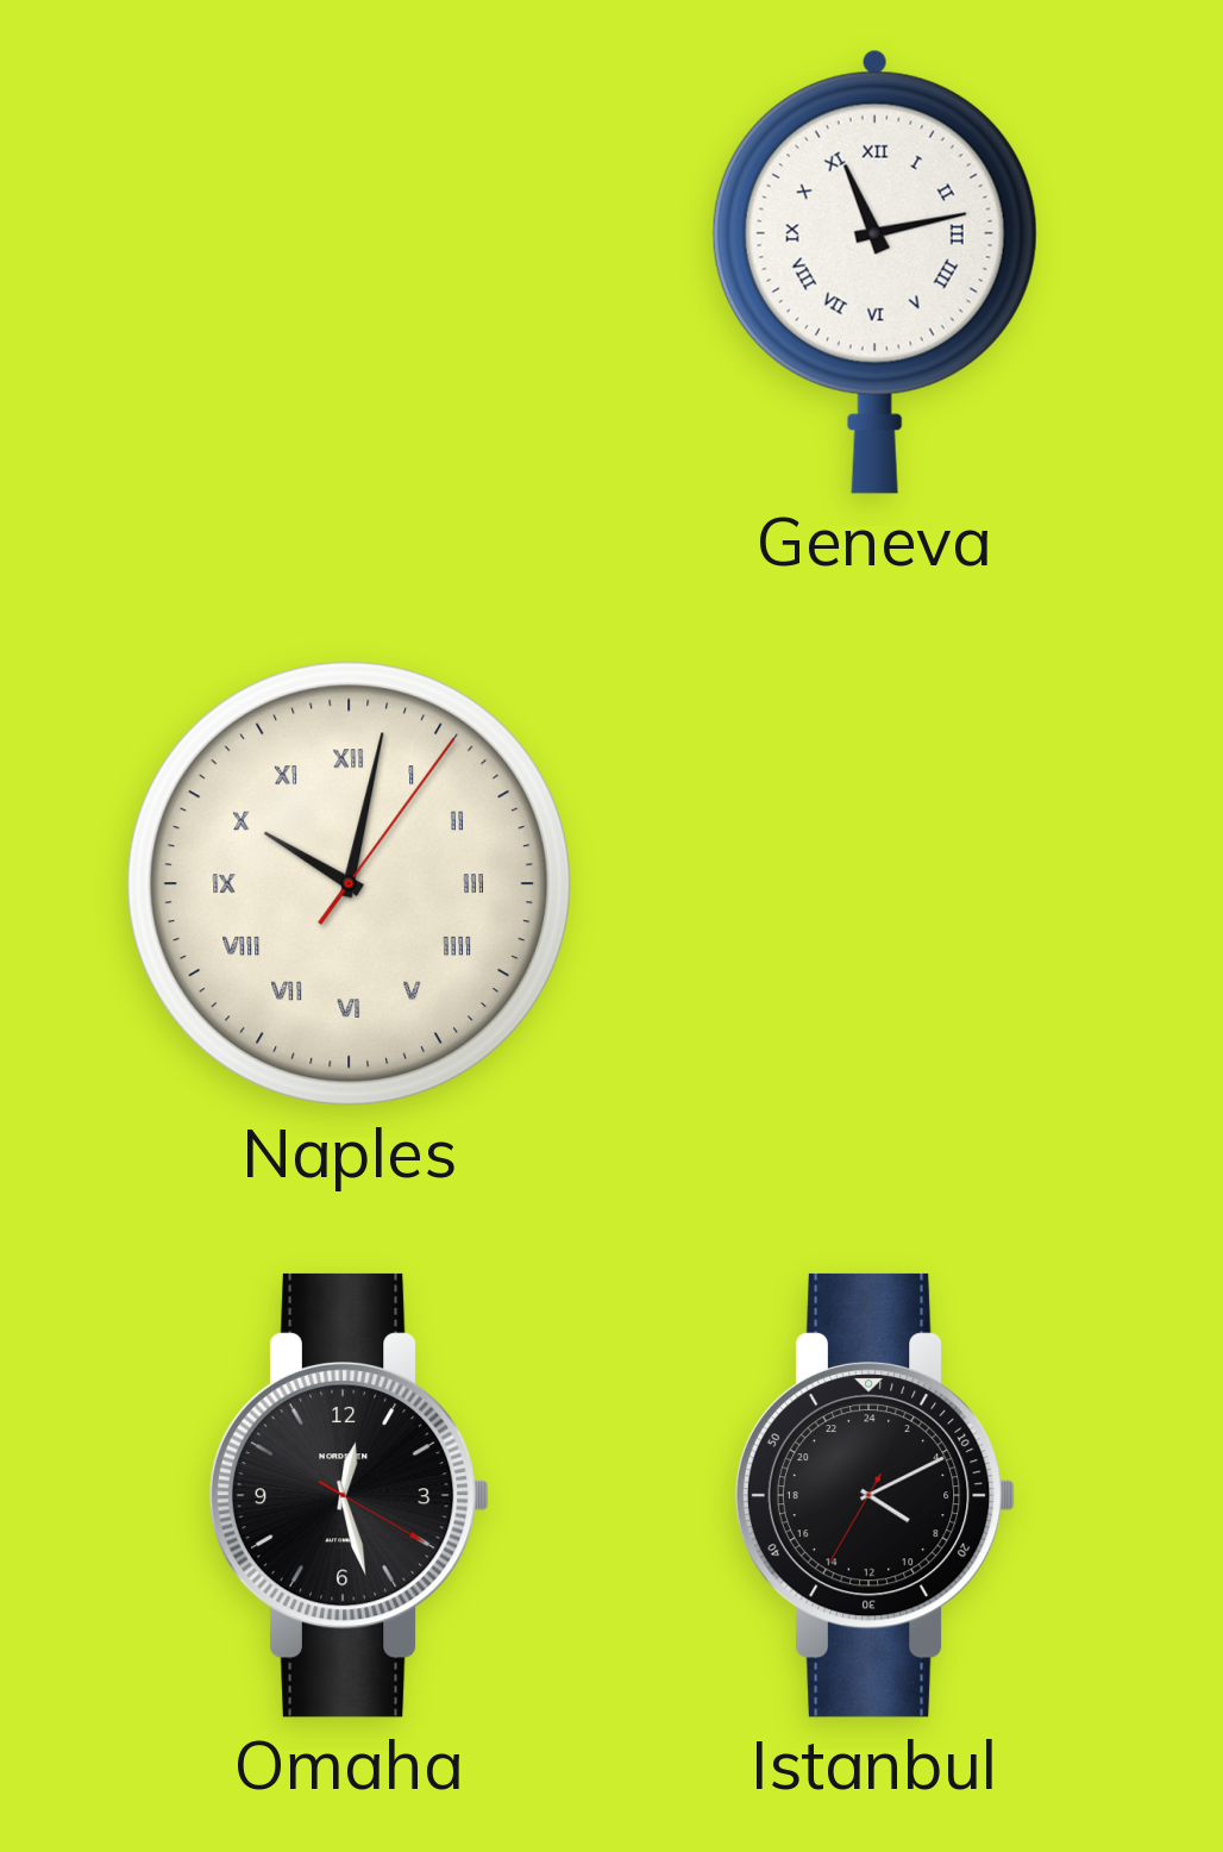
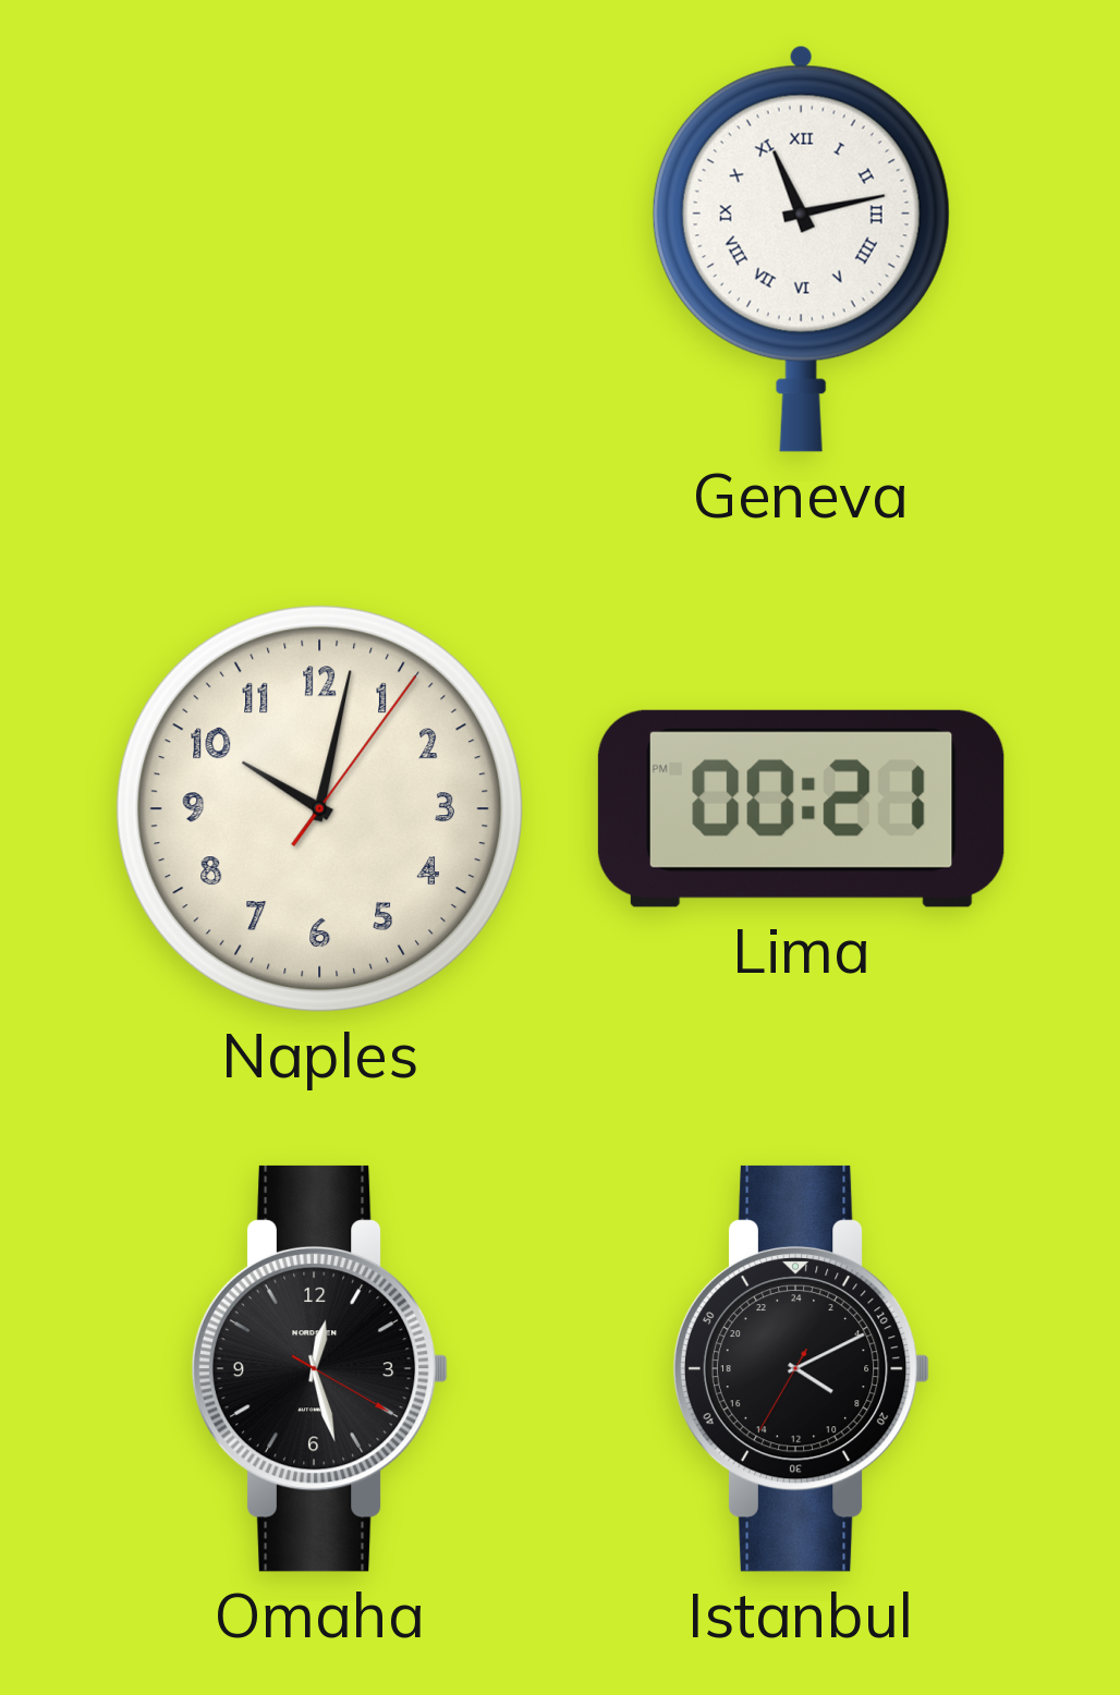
Naples numerals: Roman -> Arabic
Lima: none -> 00:21
